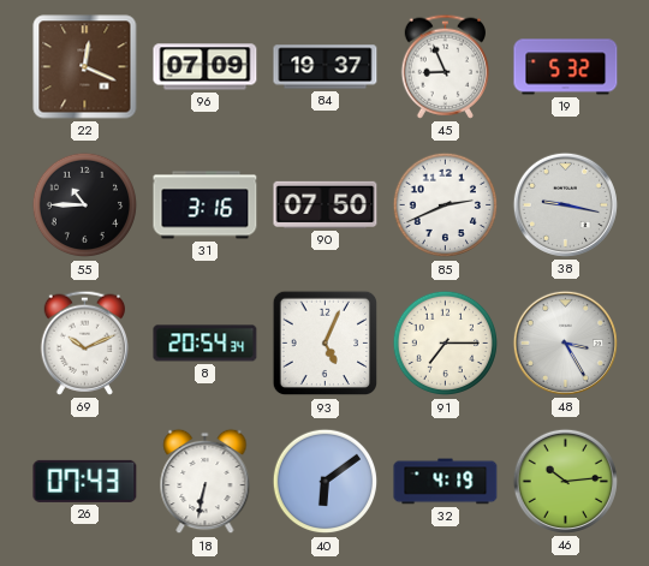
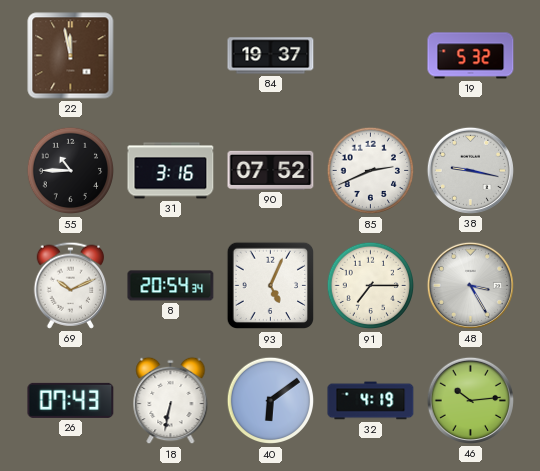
22: 12:19 -> 11:58
96: 07:09 -> none
45: 8:56 -> none
90: 07:50 -> 07:52
